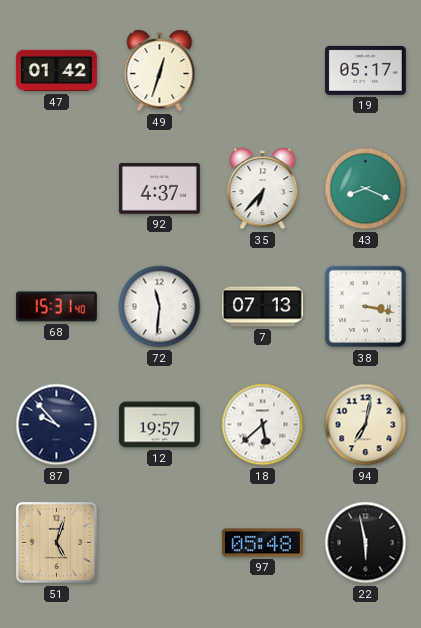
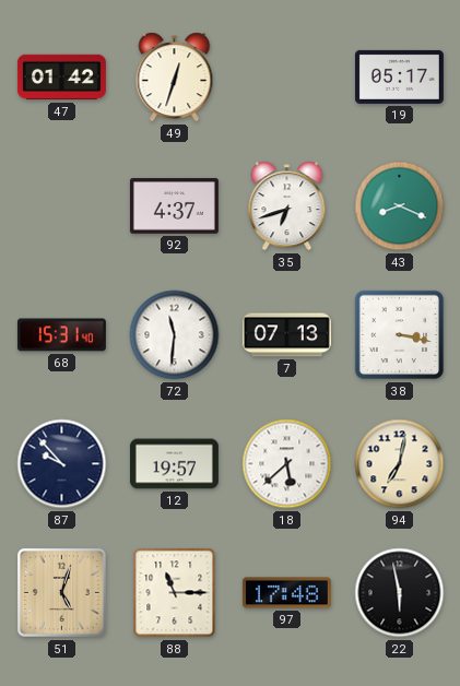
35: 6:37 -> 6:42
88: none -> 11:15
97: 05:48 -> 17:48
